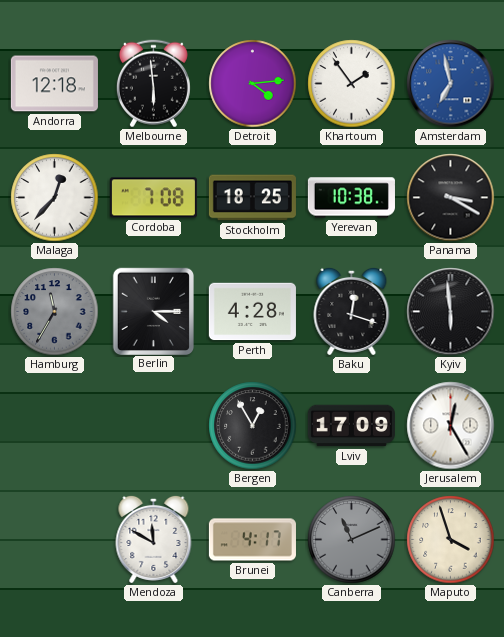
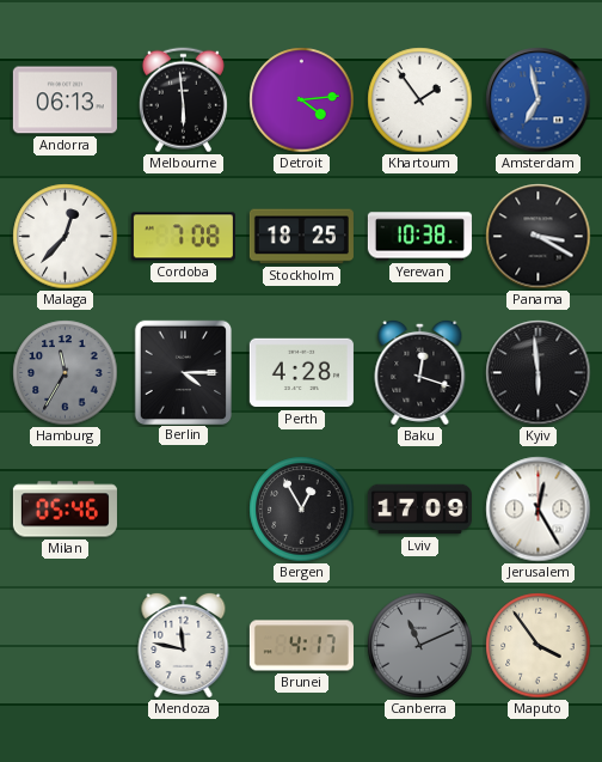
Andorra: 12:18 -> 06:13
Milan: none -> 05:46
Mendoza: 11:50 -> 11:47
Maputo: 3:57 -> 3:54
